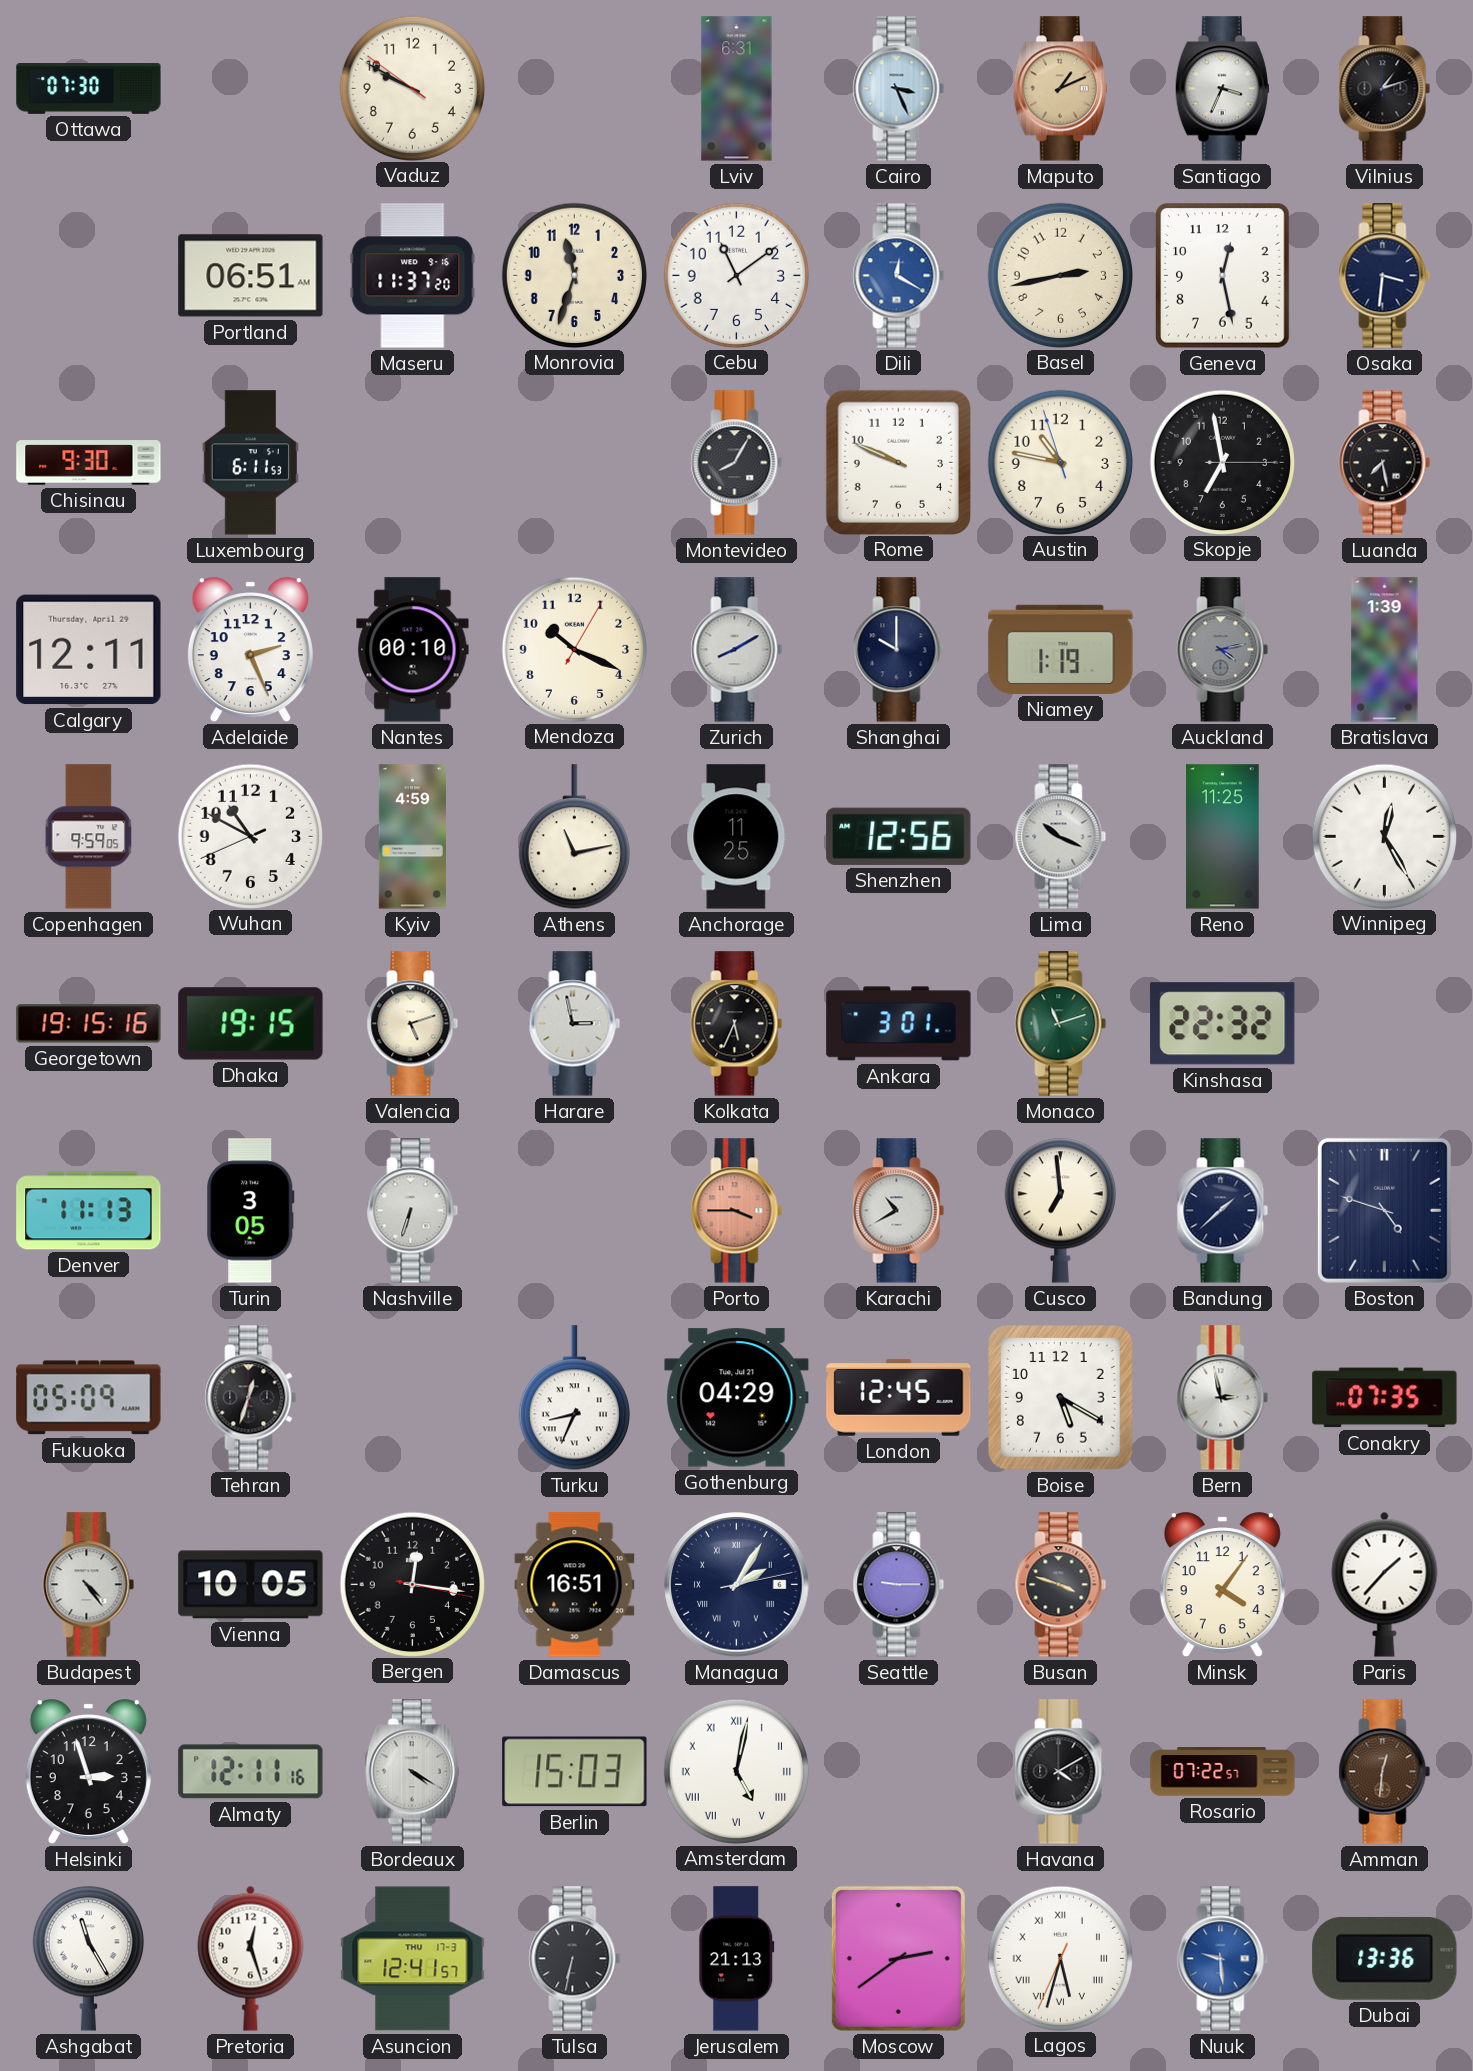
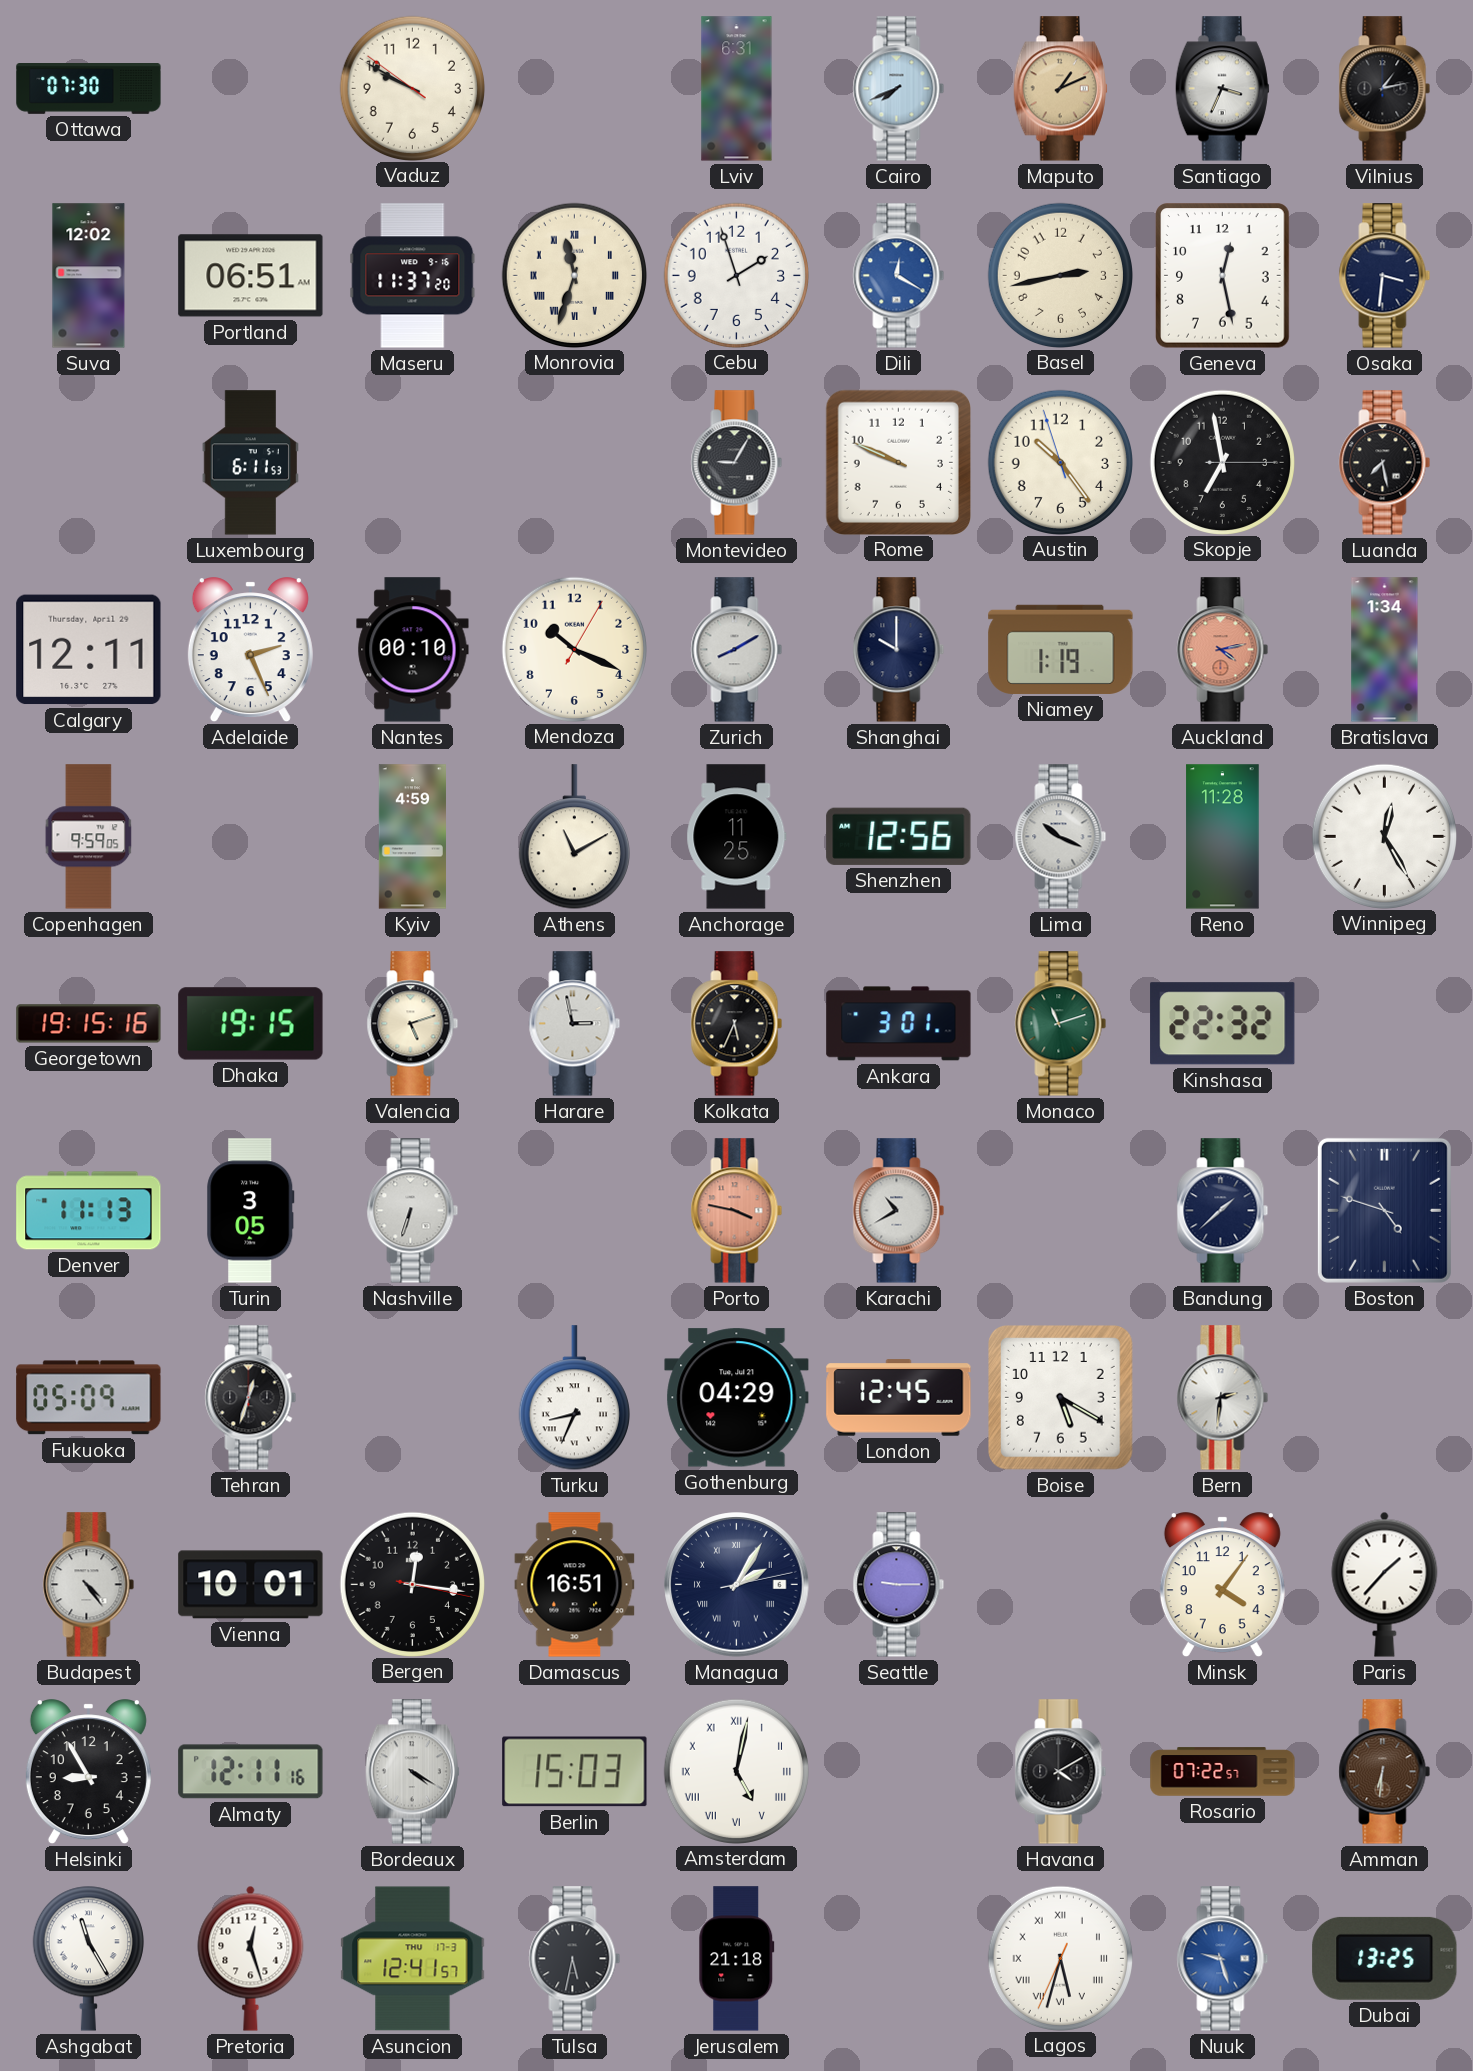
Cairo: 3:26 -> 7:41
Vilnius: 1:12 -> 1:13
Suva: none -> 12:02
Monrovia numerals: Arabic -> Roman
Cebu: 11:09 -> 1:57
Chisinau: 9:30 -> none
Montevideo: 8:05 -> 9:05
Austin: 10:46 -> 10:23
Auckland dial: grey -> salmon
Bratislava: 1:39 -> 1:34
Wuhan: 10:49 -> none
Athens: 11:13 -> 11:10
Reno: 11:25 -> 11:28
Porto: 3:45 -> 3:47
Cusco: 6:59 -> none
Bern: 2:58 -> 2:31
Conakry: 07:35 -> none
Vienna: 10:05 -> 10:01
Busan: 3:48 -> none
Helsinki: 2:57 -> 8:55
Amman: 12:31 -> 6:31
Tulsa: 6:32 -> 5:32
Jerusalem: 21:13 -> 21:18
Moscow: 2:39 -> none
Nuuk: 9:29 -> 9:27
Dubai: 13:36 -> 13:25
